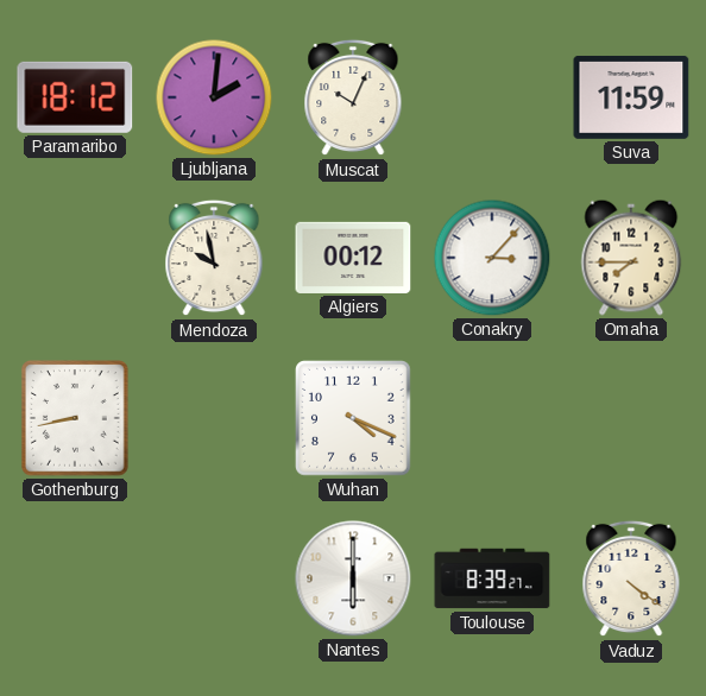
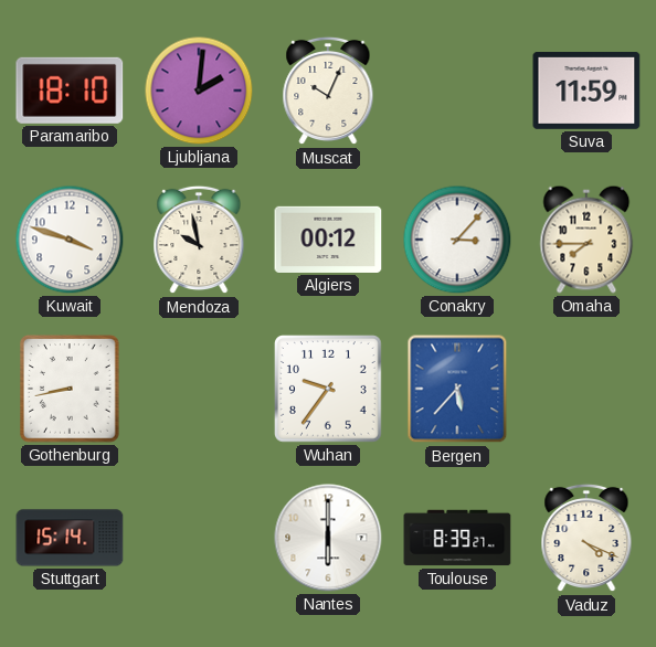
Paramaribo: 18:12 -> 18:10
Kuwait: none -> 3:48
Wuhan: 4:19 -> 9:36
Bergen: none -> 5:37
Stuttgart: none -> 15:14
Vaduz: 4:21 -> 4:19
